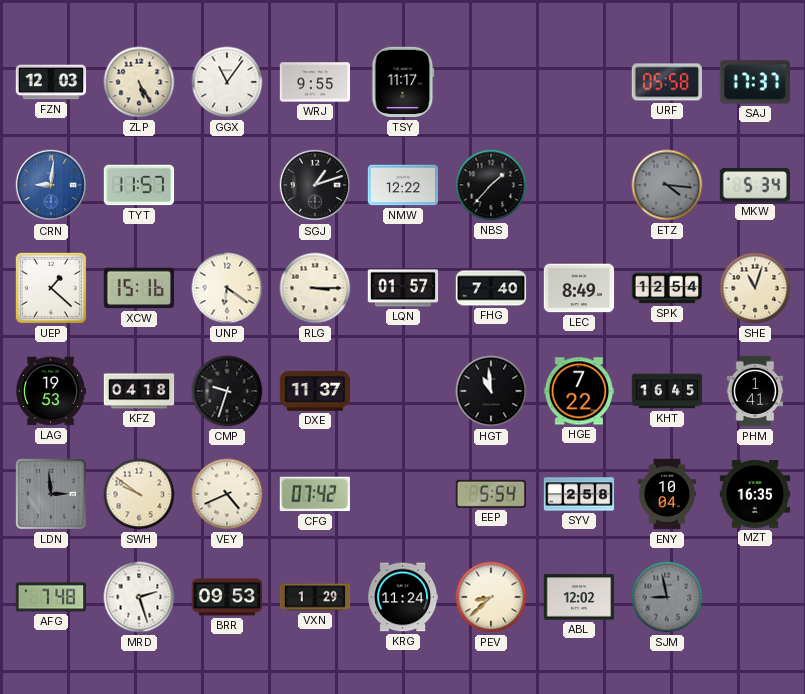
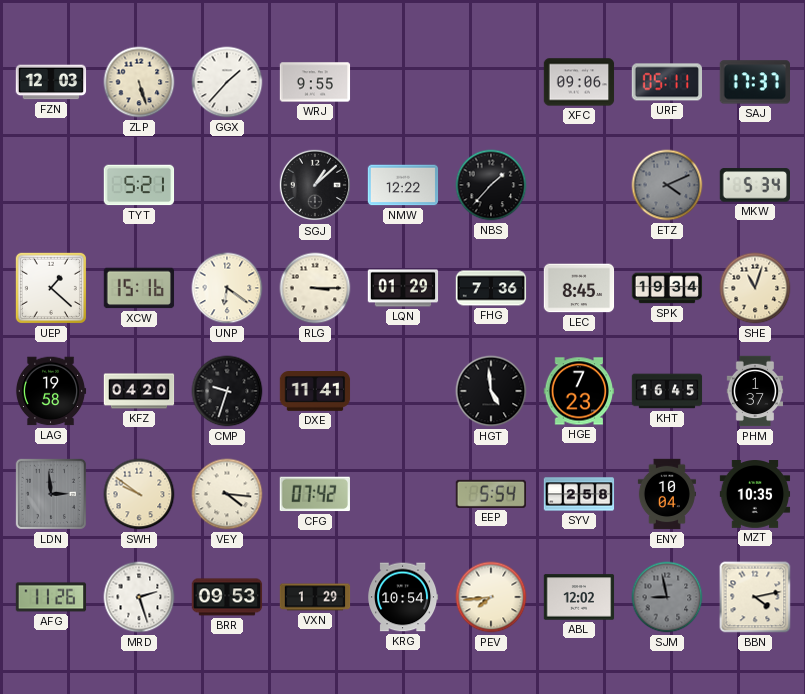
ZLP: 5:25 -> 5:27
GGX: 11:06 -> 1:37
TSY: 11:17 -> none
XFC: none -> 09:06
URF: 05:58 -> 05:11
CRN: 9:01 -> none
TYT: 11:57 -> 5:21
SGJ: 1:12 -> 1:08
ETZ: 4:16 -> 4:11
LQN: 01:57 -> 01:29
FHG: 7:40 -> 7:36
LEC: 8:49 -> 8:45
SPK: 12:54 -> 19:34
LAG: 19:53 -> 19:58
KFZ: 04:18 -> 04:20
DXE: 11:37 -> 11:41
HGT: 10:59 -> 4:59
HGE: 7:22 -> 7:23
PHM: 1:41 -> 1:37
VEY: 4:41 -> 4:16
MZT: 16:35 -> 10:35
AFG: 7:48 -> 11:26
KRG: 11:24 -> 10:54
PEV: 8:38 -> 7:44
BBN: none -> 4:13
